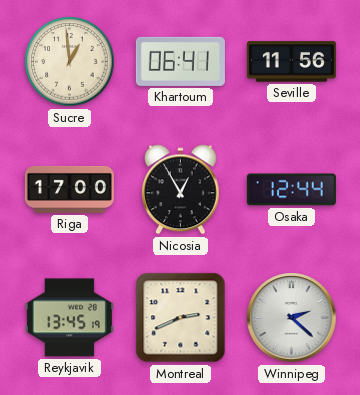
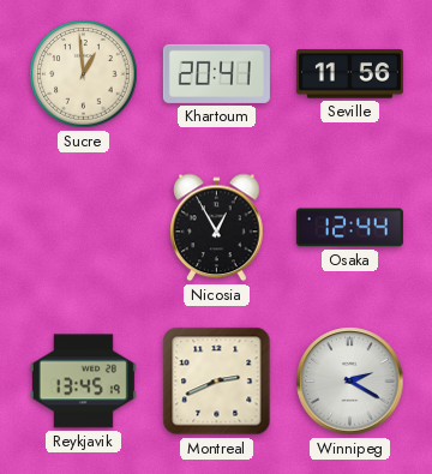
Khartoum: 06:41 -> 20:41
Riga: 17:00 -> none
Winnipeg: 2:22 -> 2:20
